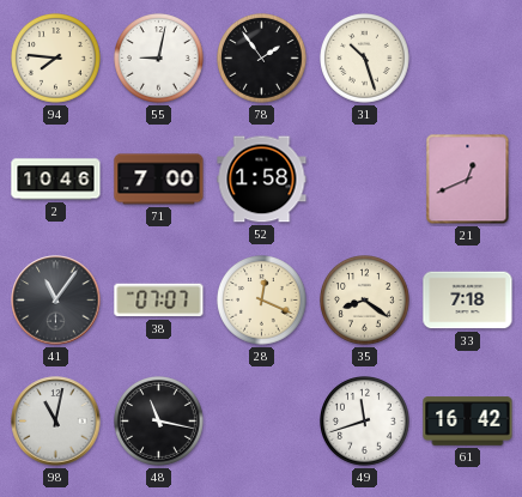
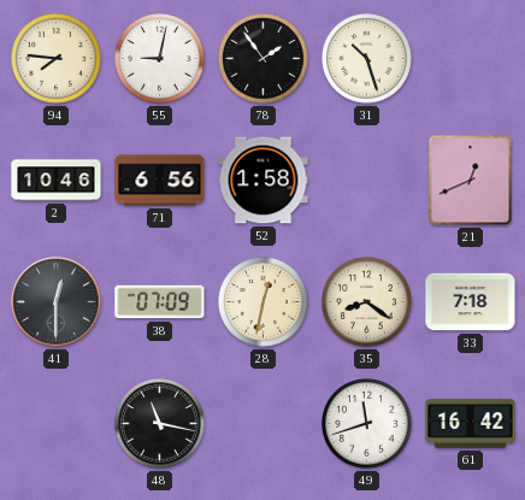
71: 7:00 -> 6:56
41: 11:06 -> 12:30
38: 07:07 -> 07:09
28: 12:19 -> 12:32
98: 11:02 -> none
